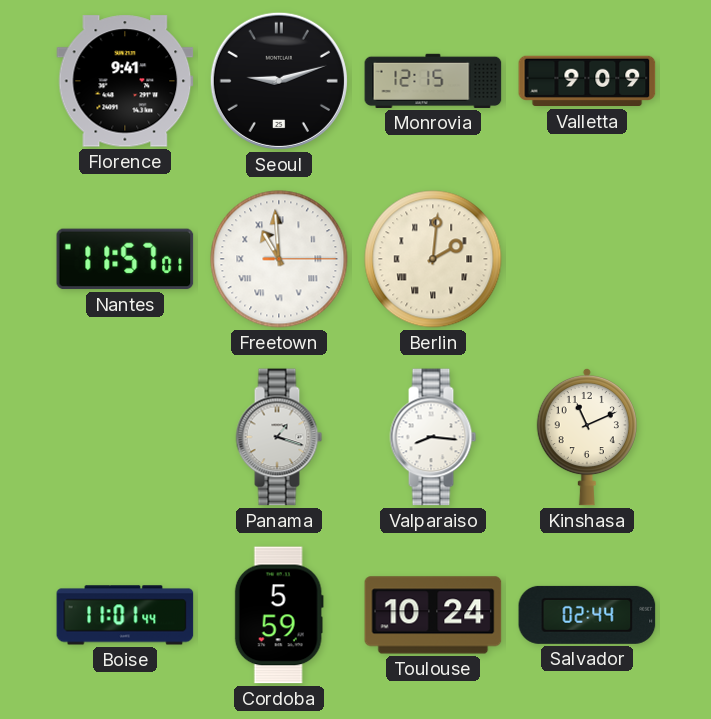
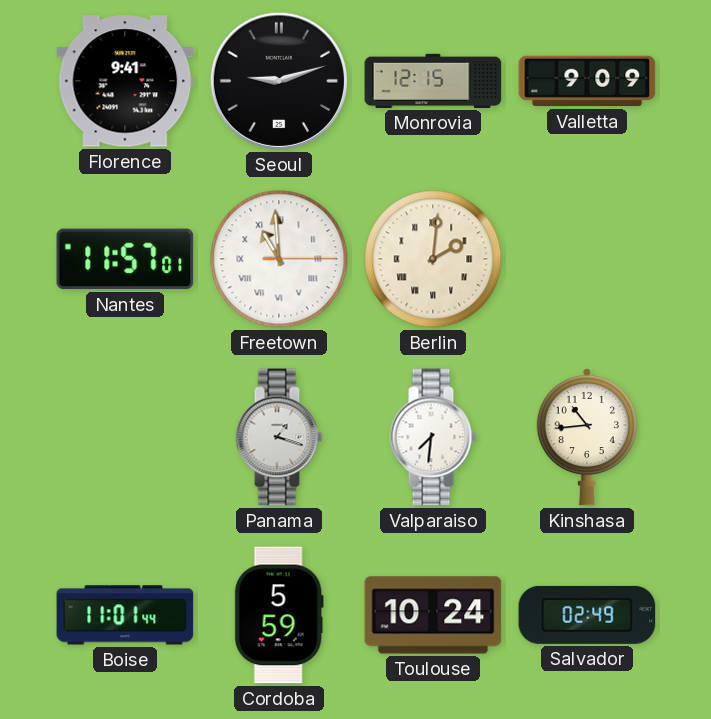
Valparaiso: 8:16 -> 7:31
Kinshasa: 11:11 -> 10:44
Salvador: 02:44 -> 02:49
